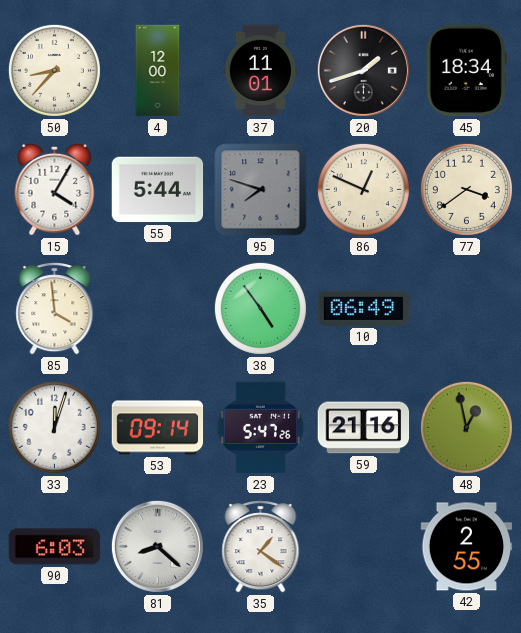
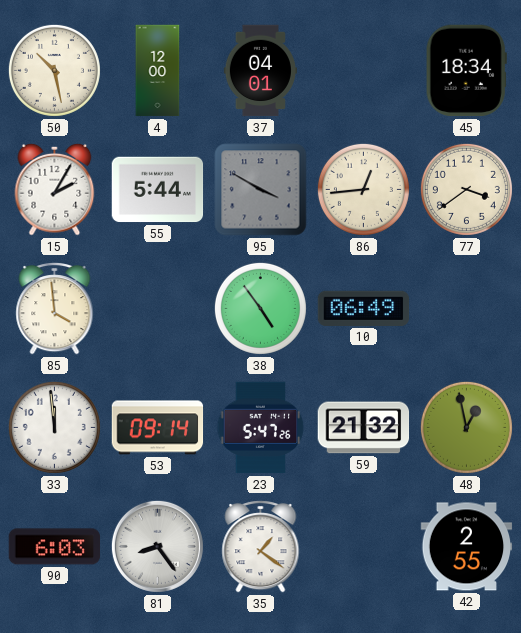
50: 8:37 -> 10:28
37: 11:01 -> 04:01
20: 1:42 -> none
15: 4:05 -> 2:05
95: 7:48 -> 3:50
86: 12:49 -> 12:44
33: 12:03 -> 11:59
59: 21:16 -> 21:32
81: 8:22 -> 8:24
